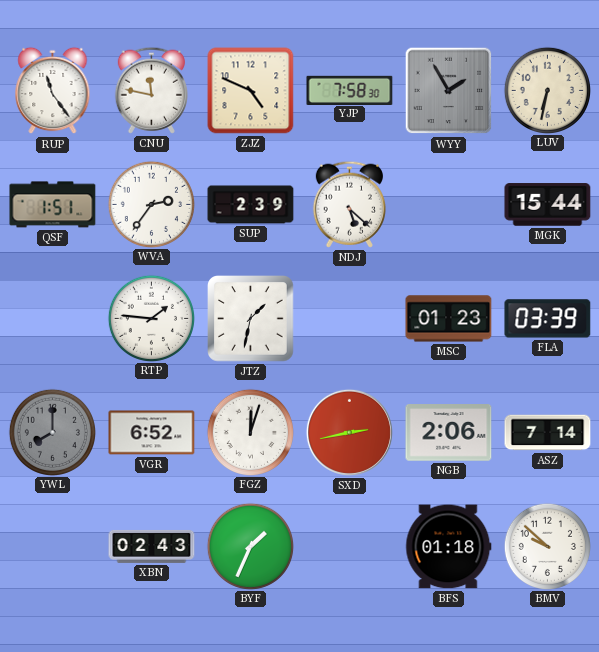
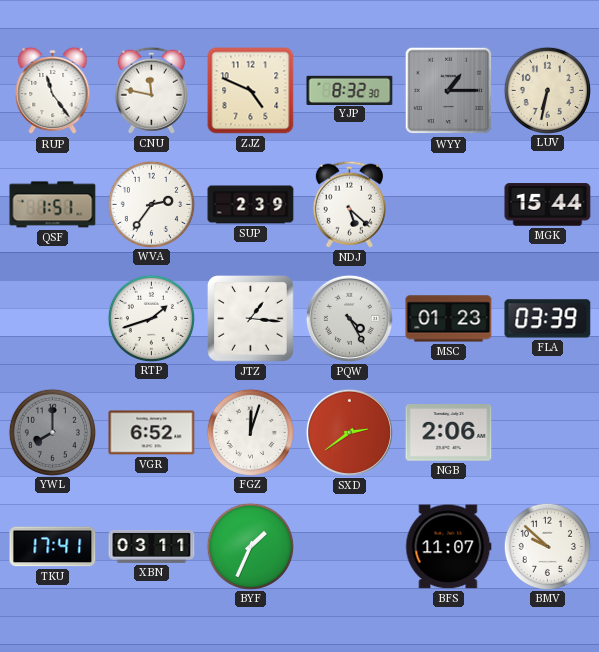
YJP: 7:58 -> 8:32
WYY: 1:55 -> 1:15
RTP: 1:46 -> 1:42
JTZ: 1:32 -> 1:16
PQW: none -> 4:25
SXD: 2:43 -> 2:39
ASZ: 7:14 -> none
TKU: none -> 17:41
XBN: 02:43 -> 03:11
BFS: 01:18 -> 11:07
